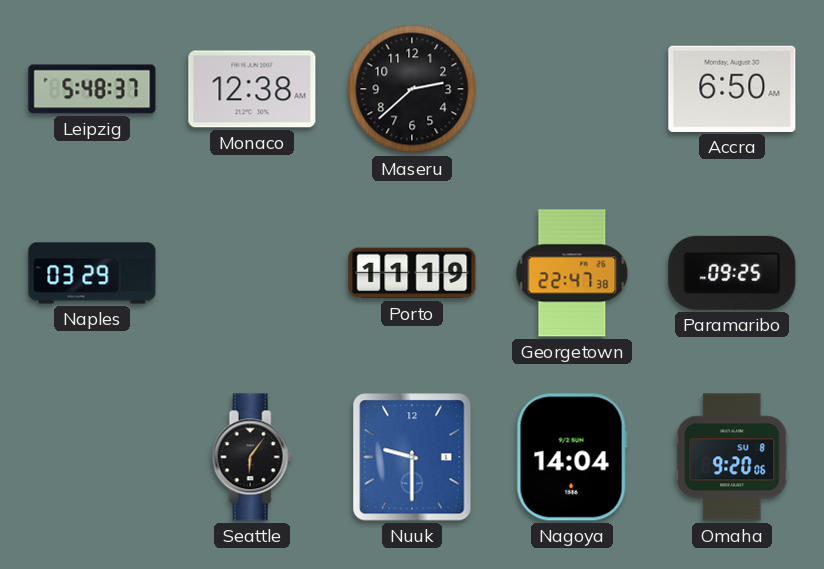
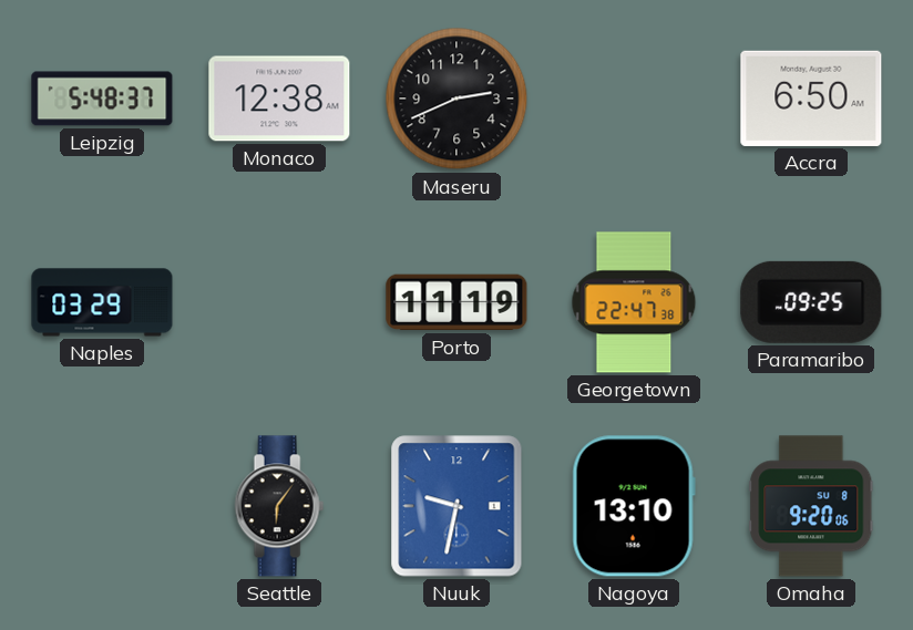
Maseru: 2:38 -> 2:41
Nuuk: 9:30 -> 9:32
Nagoya: 14:04 -> 13:10
